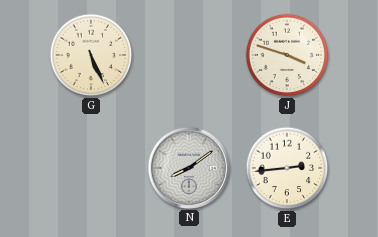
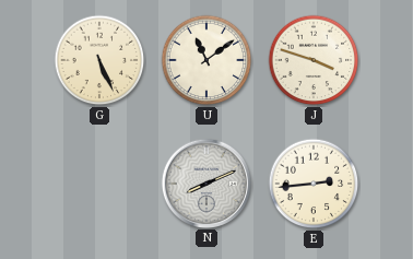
U: none -> 11:09
N: 8:09 -> 8:11
